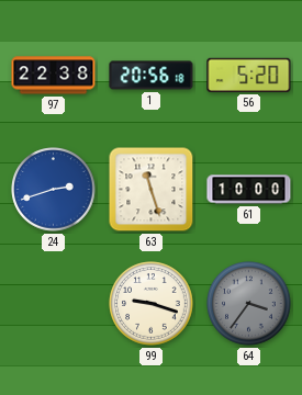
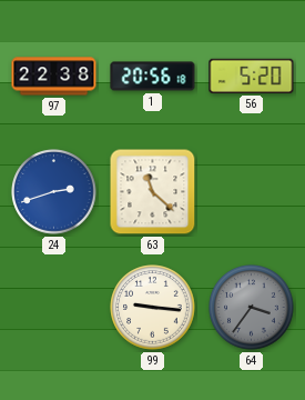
63: 11:27 -> 11:22
61: 10:00 -> none
99: 9:18 -> 9:16
